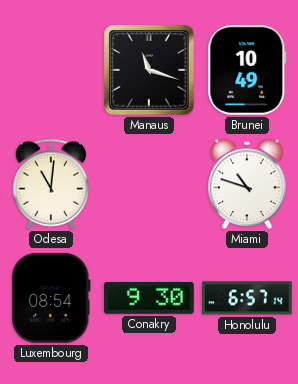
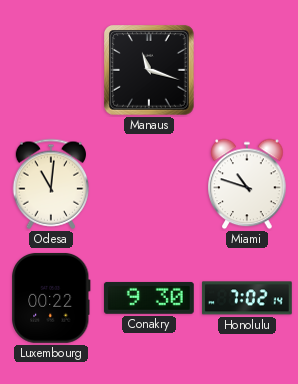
Brunei: 10:49 -> none
Luxembourg: 08:54 -> 00:22
Honolulu: 6:57 -> 7:02
